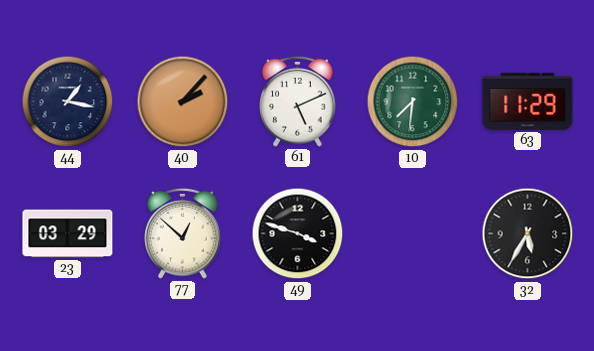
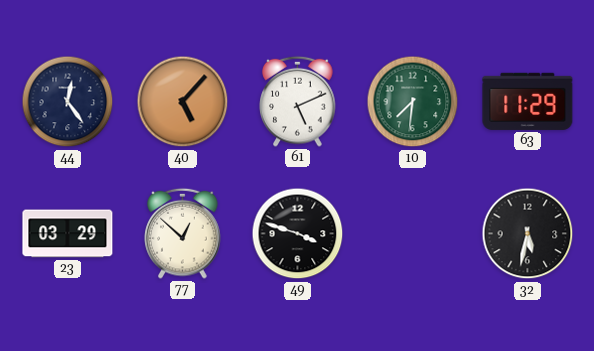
44: 1:17 -> 12:24
40: 2:07 -> 5:07
32: 5:35 -> 5:32
